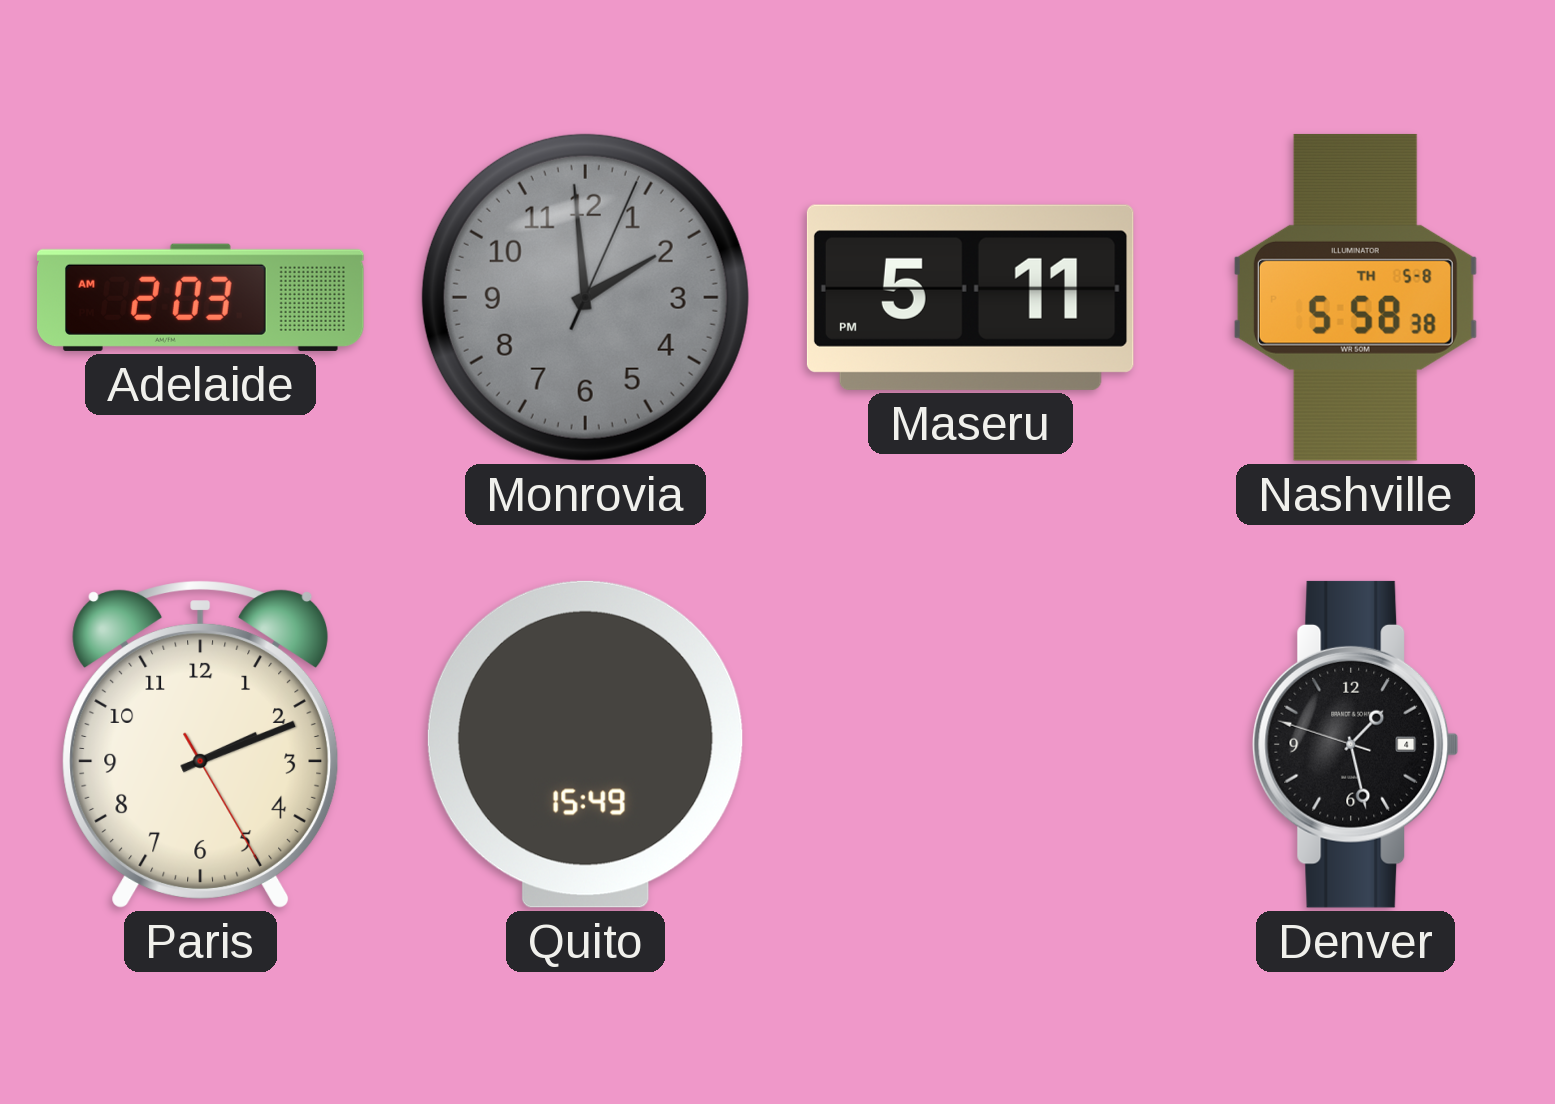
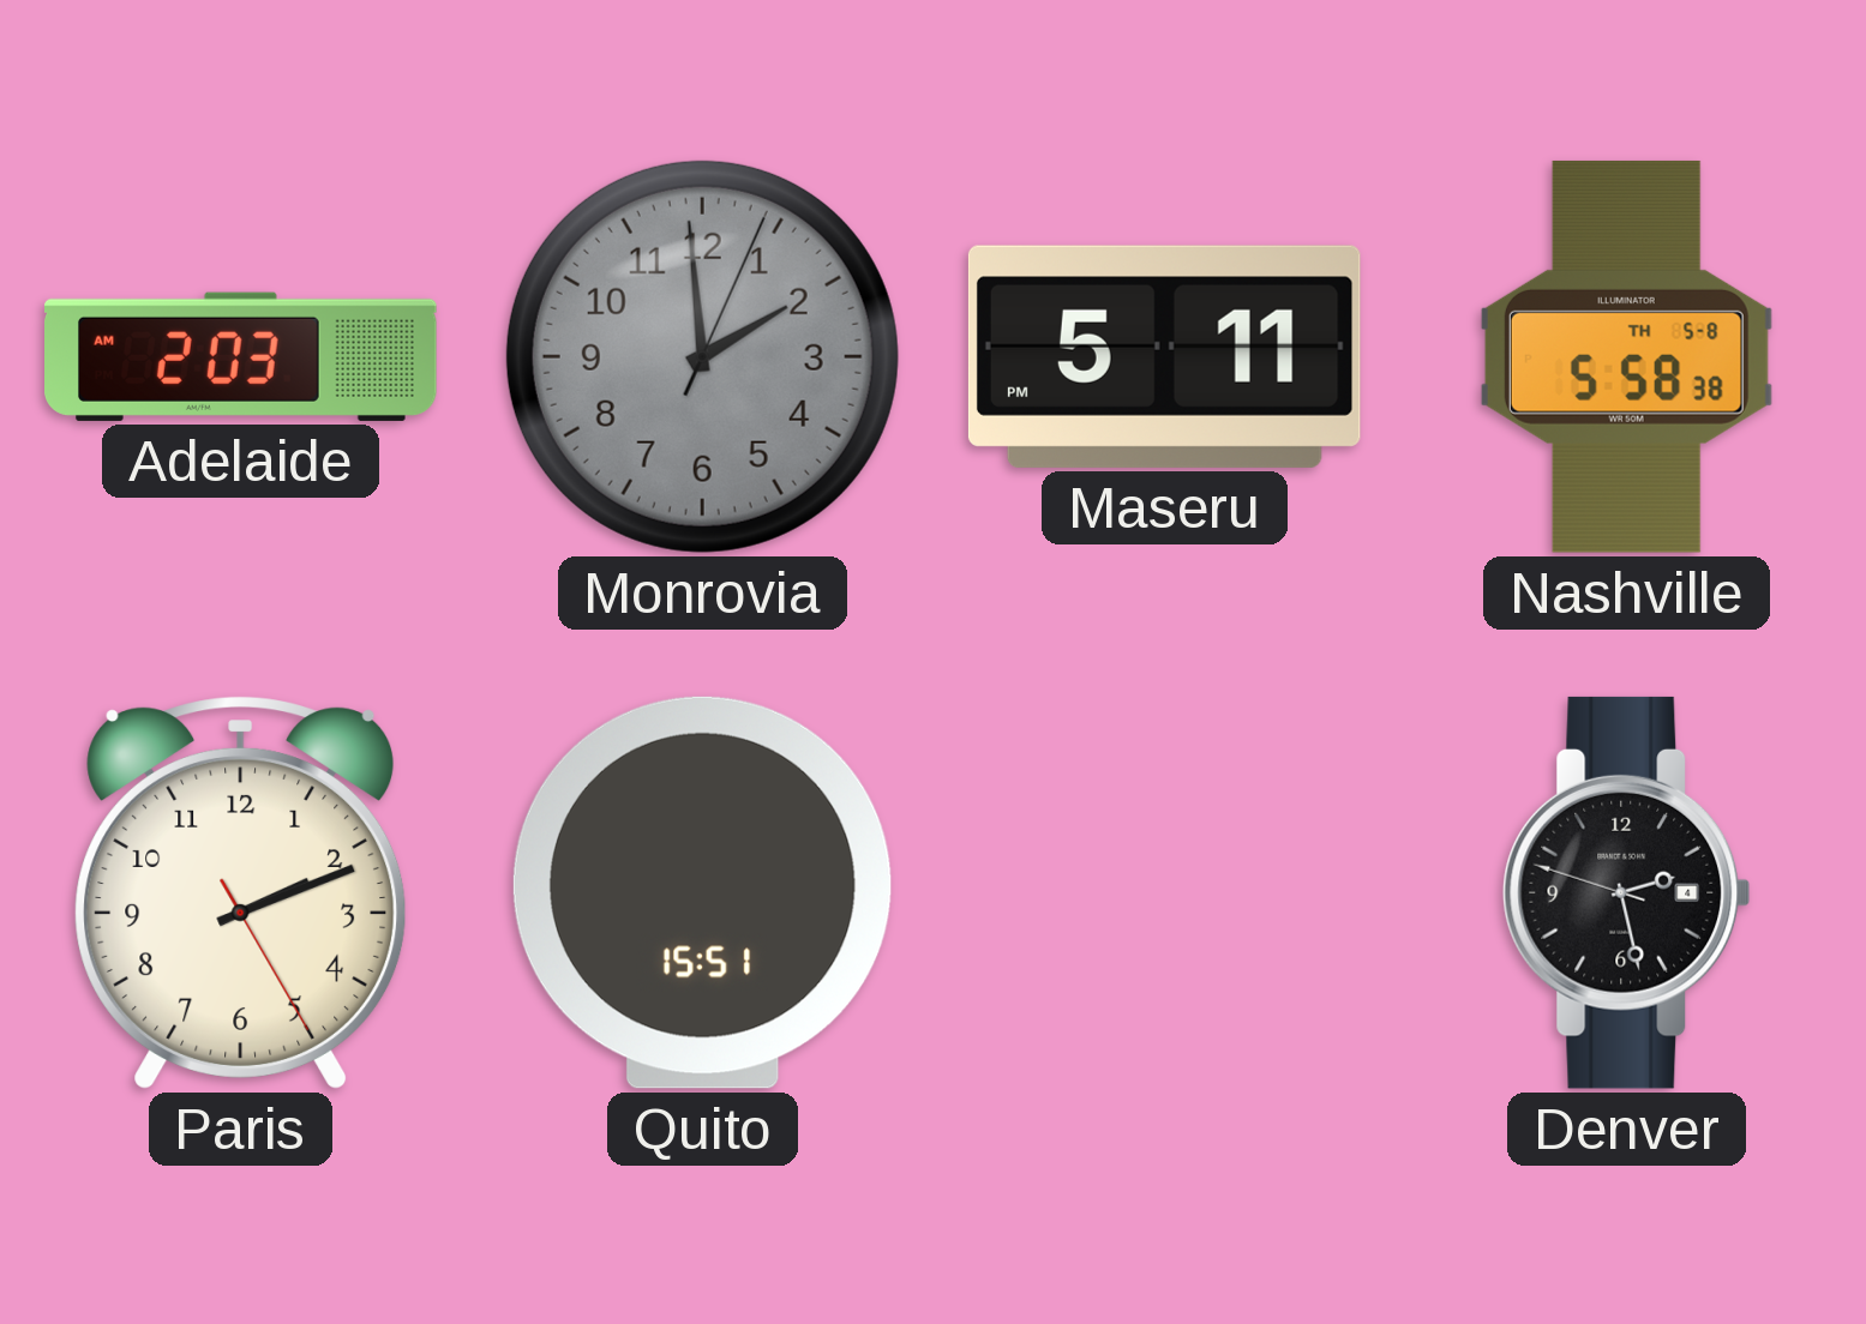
Quito: 15:49 -> 15:51
Denver: 1:27 -> 2:27
